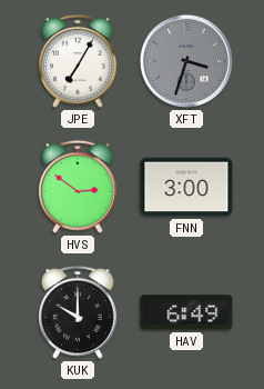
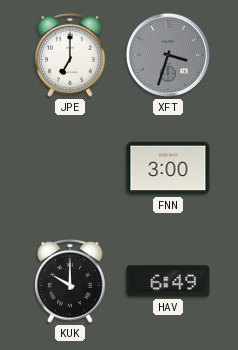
JPE: 7:05 -> 7:00
HVS: 2:51 -> none
